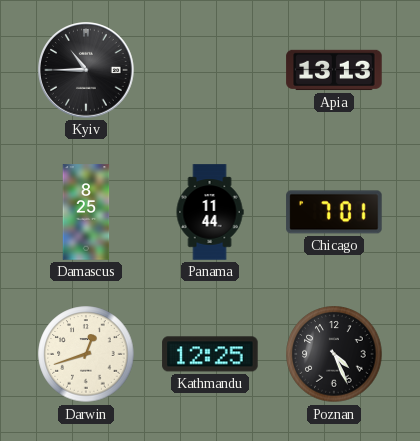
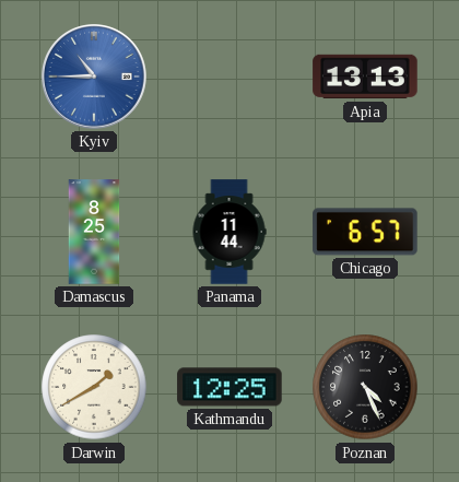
Kyiv dial: black -> blue
Chicago: 7:01 -> 6:57
Darwin: 12:42 -> 1:40
